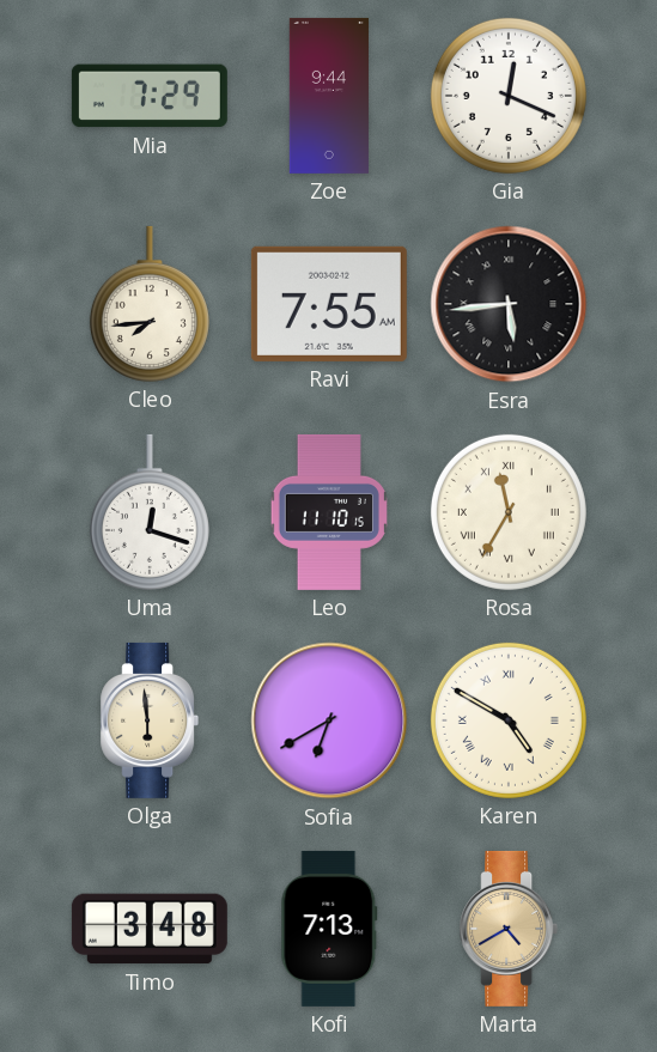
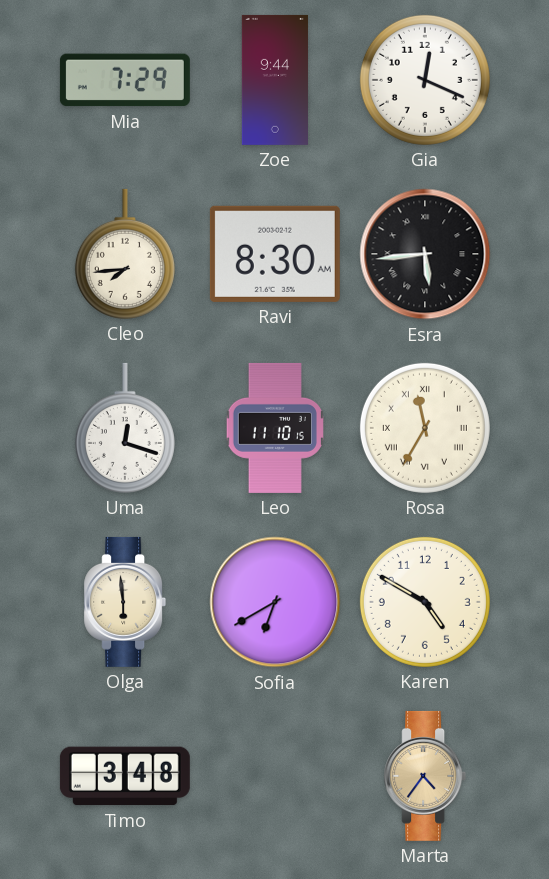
Ravi: 7:55 -> 8:30
Karen numerals: Roman -> Arabic
Kofi: 7:13 -> none
Marta: 4:40 -> 4:36
